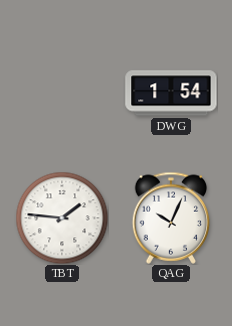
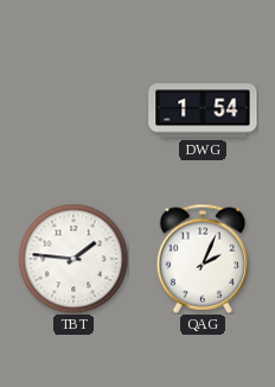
QAG: 10:04 -> 2:04
